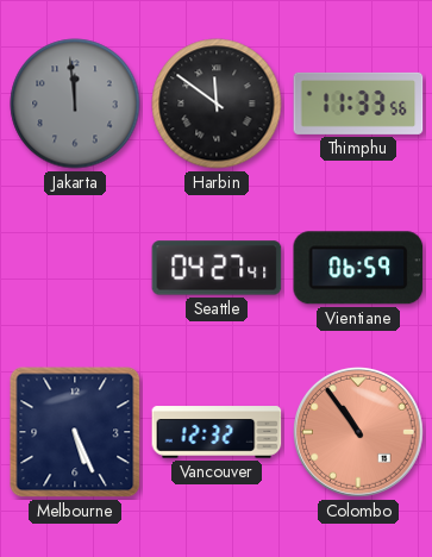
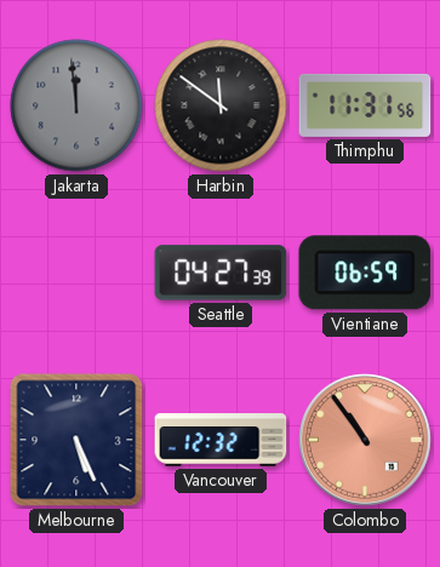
Thimphu: 11:33 -> 11:31
Seattle: 04:27:41 -> 04:27:39
